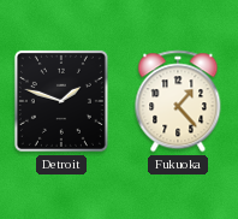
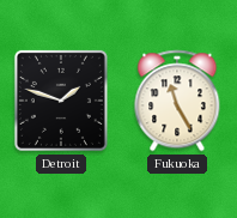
Fukuoka: 1:23 -> 11:25
